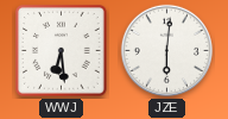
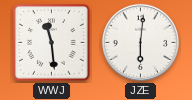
WWJ: 6:29 -> 11:29
